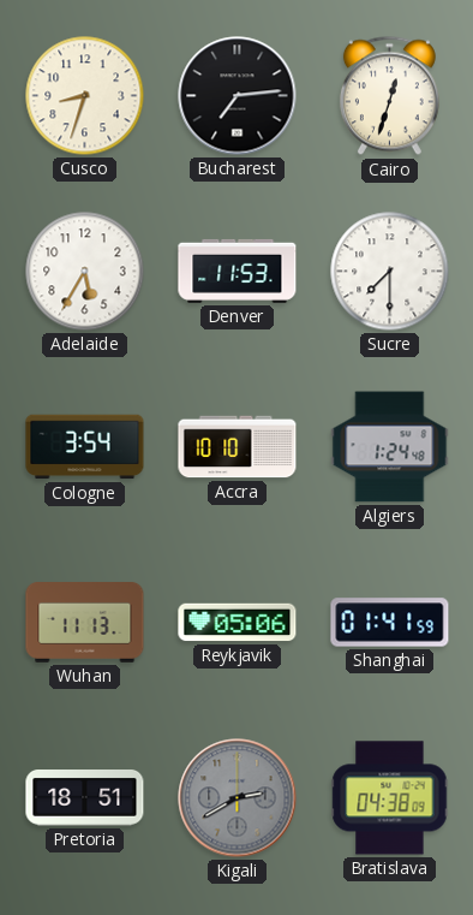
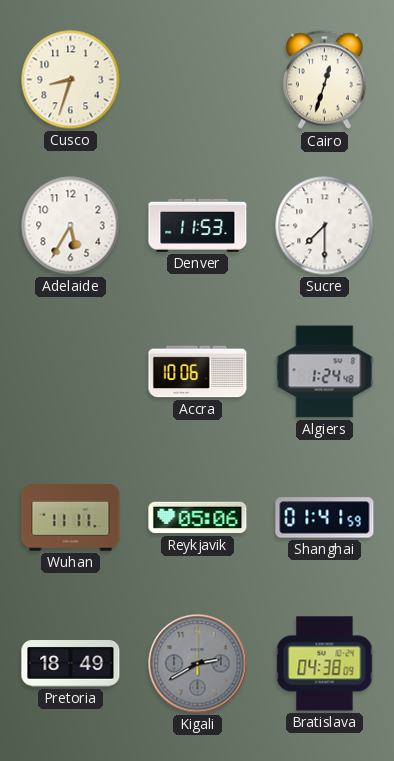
Bucharest: 7:14 -> none
Cologne: 3:54 -> none
Accra: 10:10 -> 10:06
Wuhan: 11:13 -> 11:11
Pretoria: 18:51 -> 18:49
